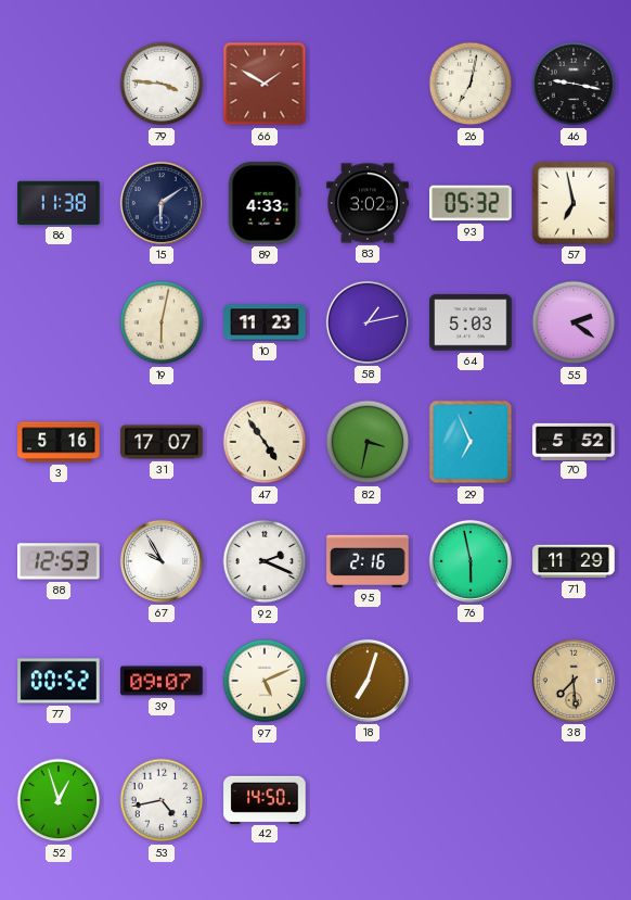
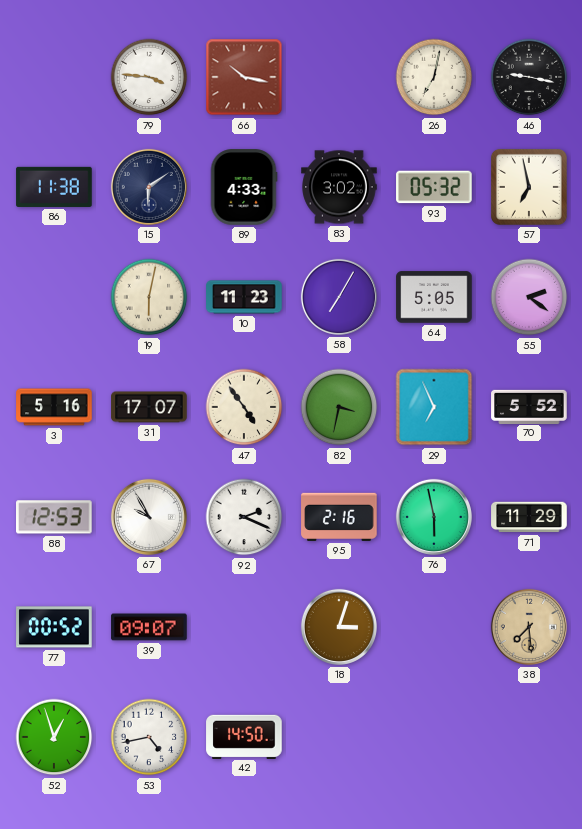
66: 1:50 -> 10:17
58: 1:13 -> 7:05
64: 5:03 -> 5:05
97: 5:11 -> none
18: 7:03 -> 3:03
